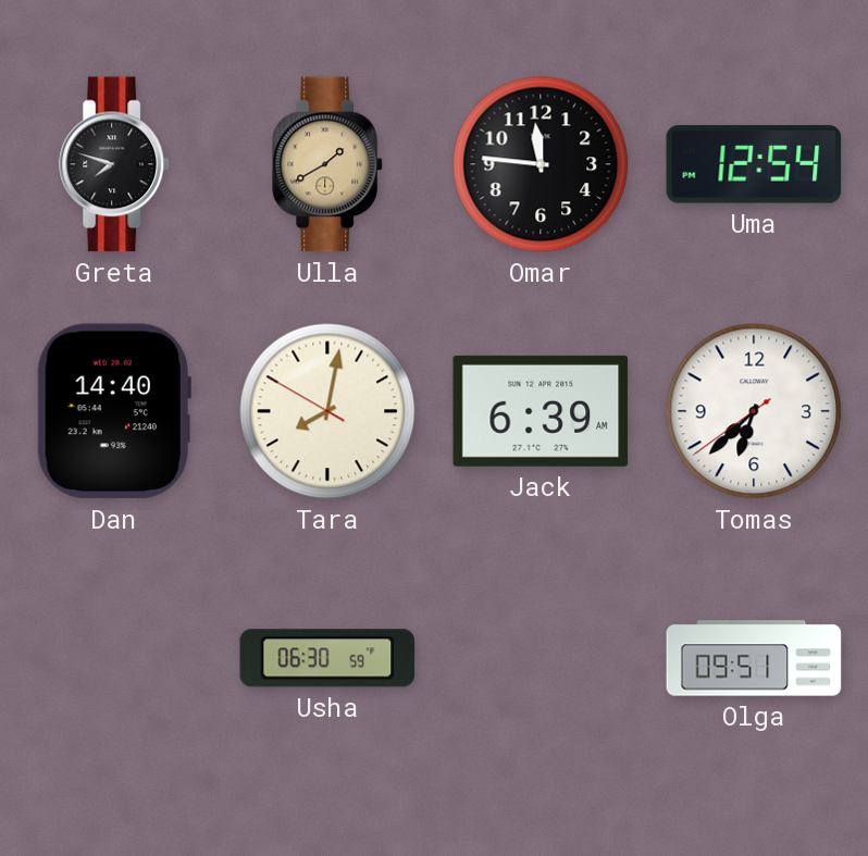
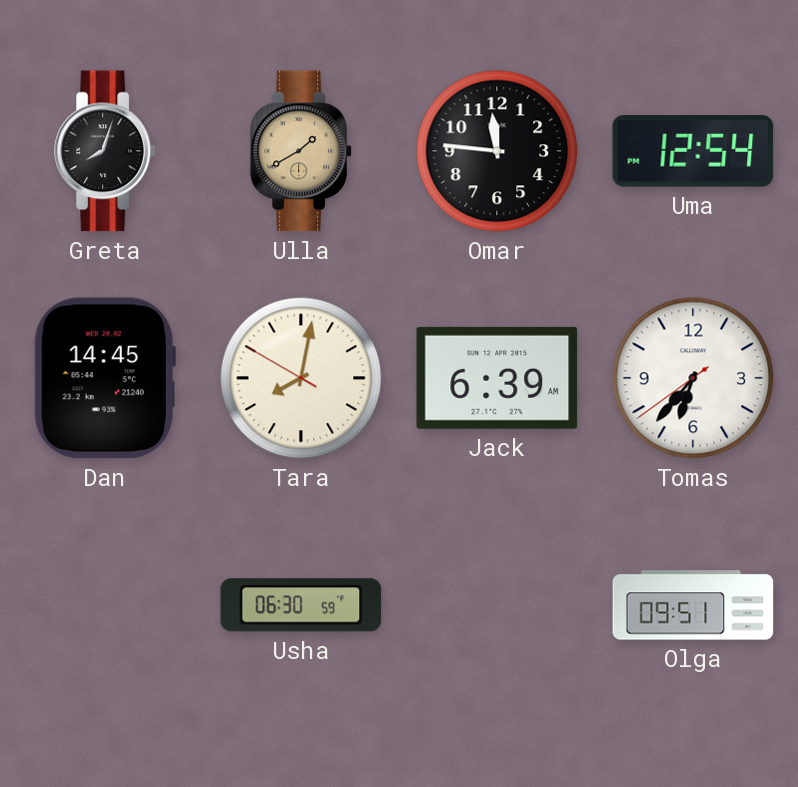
Greta: 7:48 -> 8:03
Dan: 14:40 -> 14:45
Tomas: 6:37 -> 6:36
